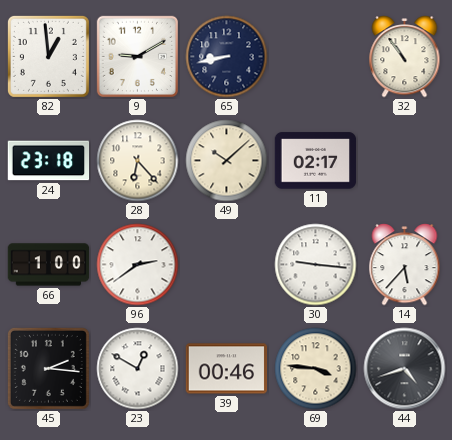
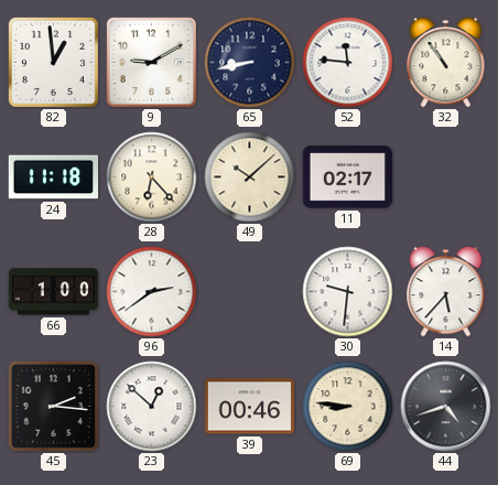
52: none -> 11:46
24: 23:18 -> 11:18
30: 9:16 -> 9:31
23: 12:50 -> 12:52
69: 3:46 -> 8:46
